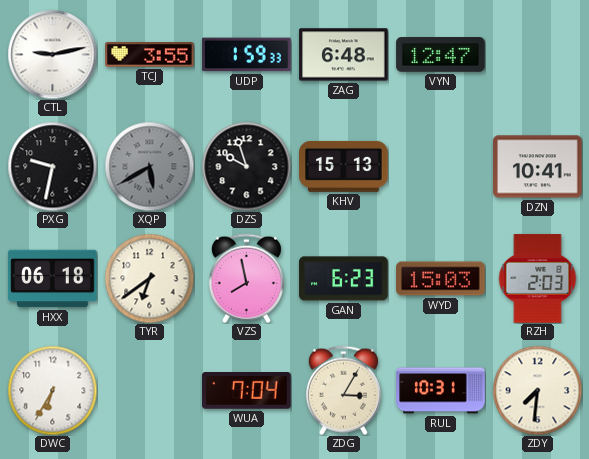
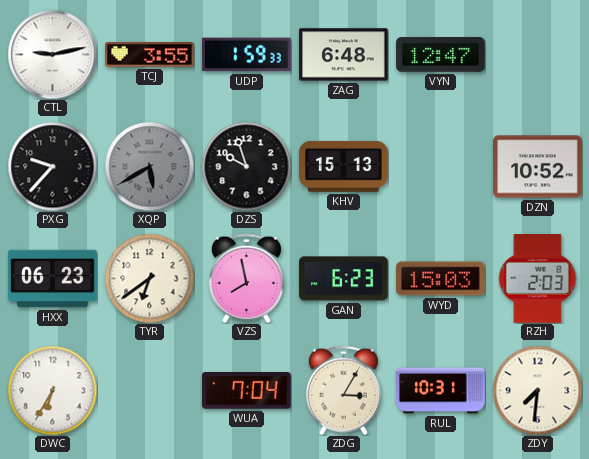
PXG: 9:32 -> 9:37
DZN: 10:41 -> 10:52
HXX: 06:18 -> 06:23
